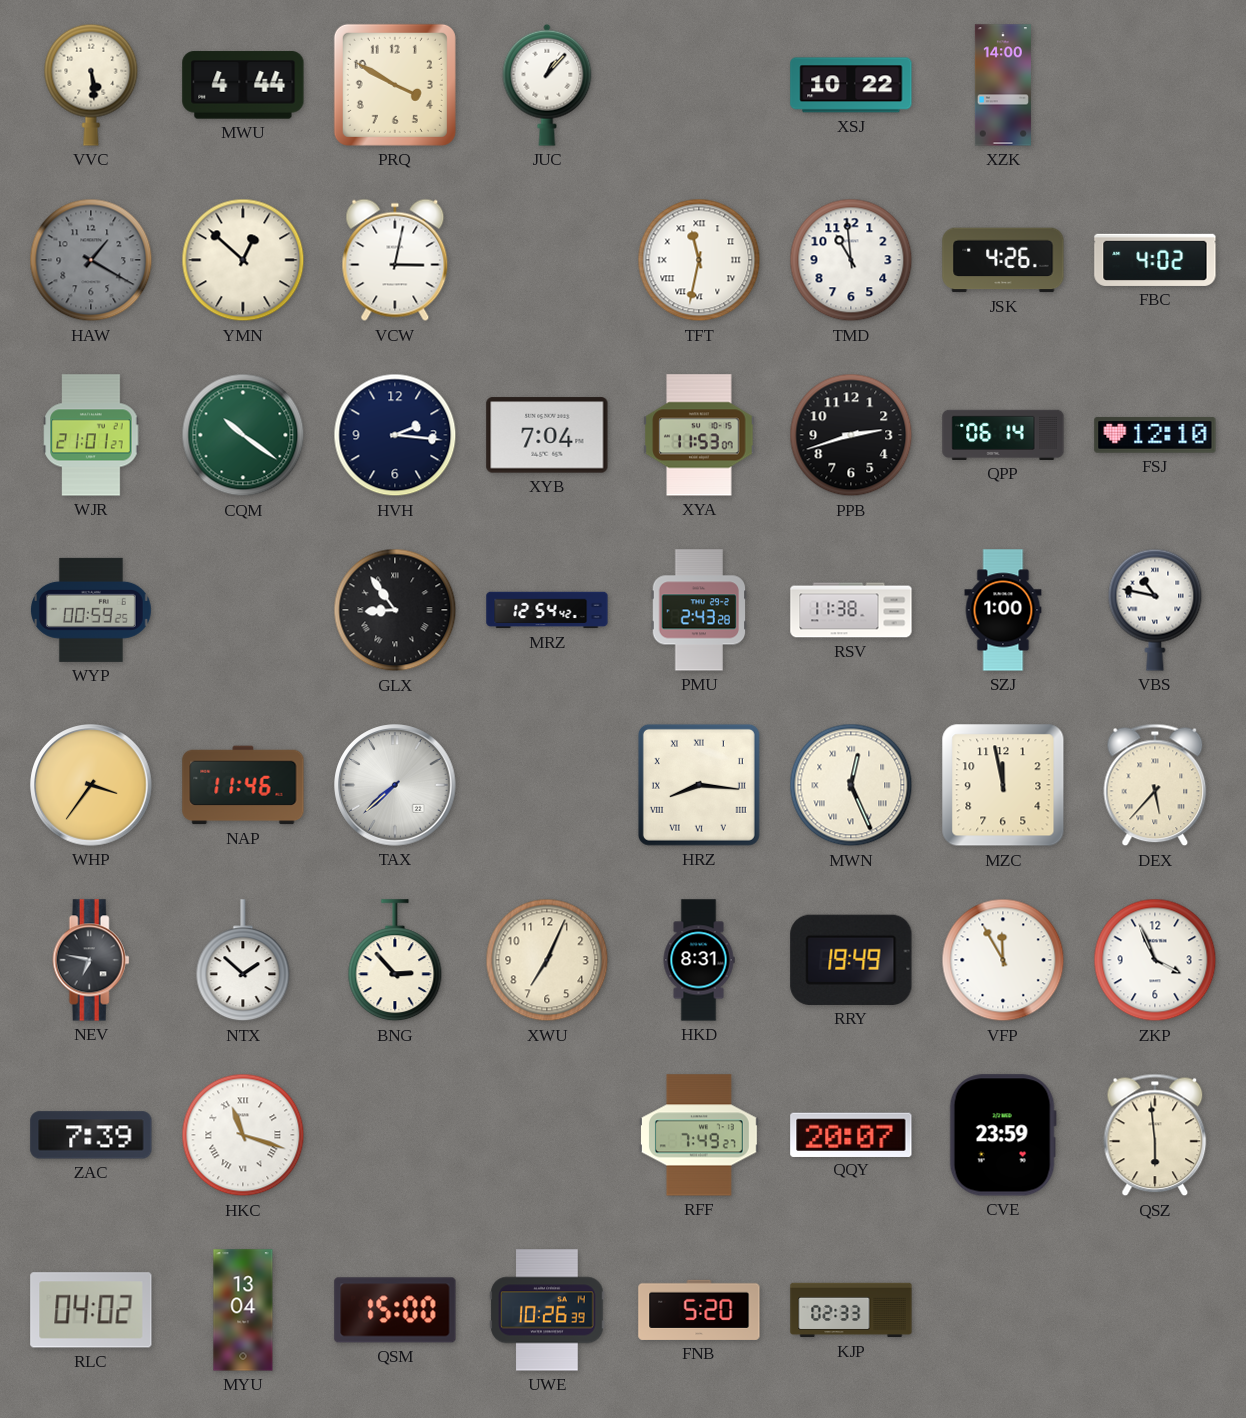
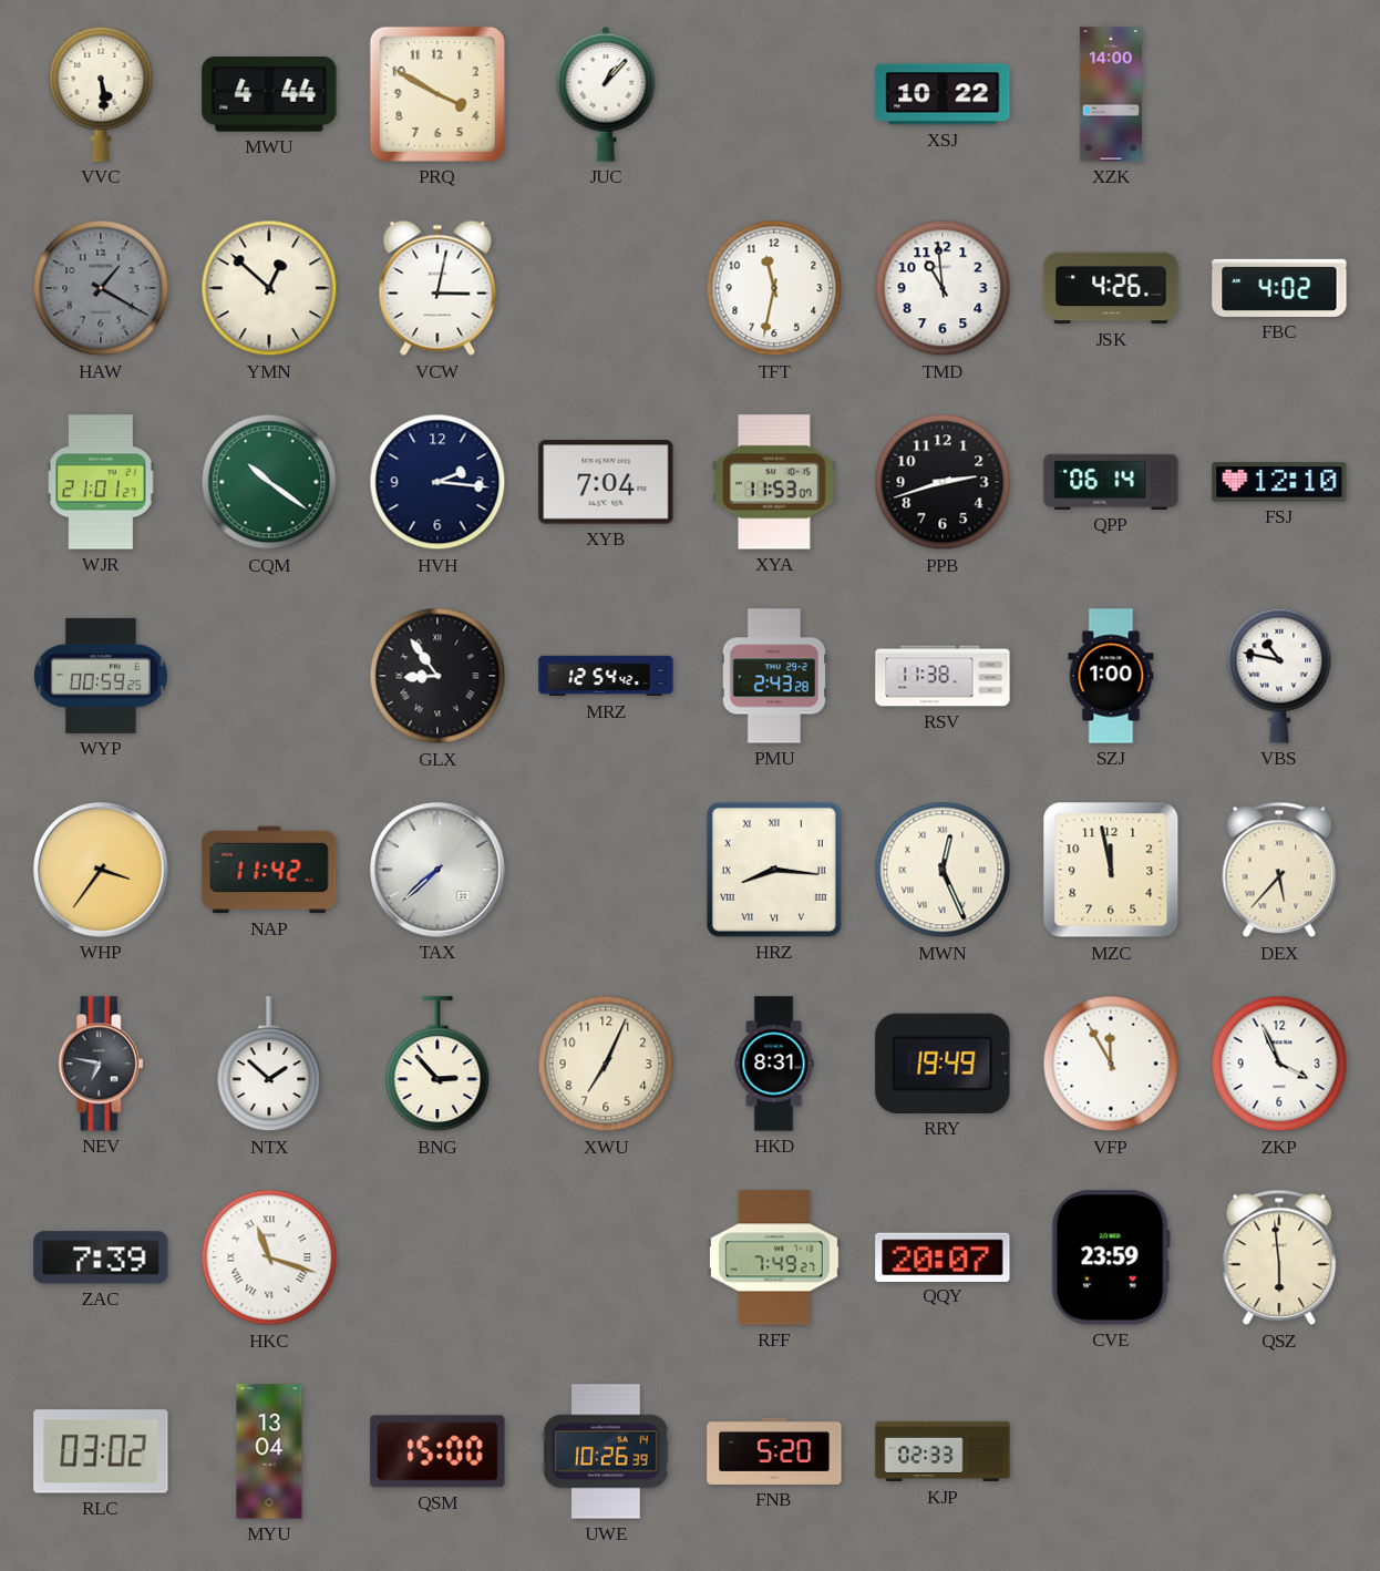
TFT numerals: Roman -> Arabic
NAP: 11:46 -> 11:42
RLC: 04:02 -> 03:02
